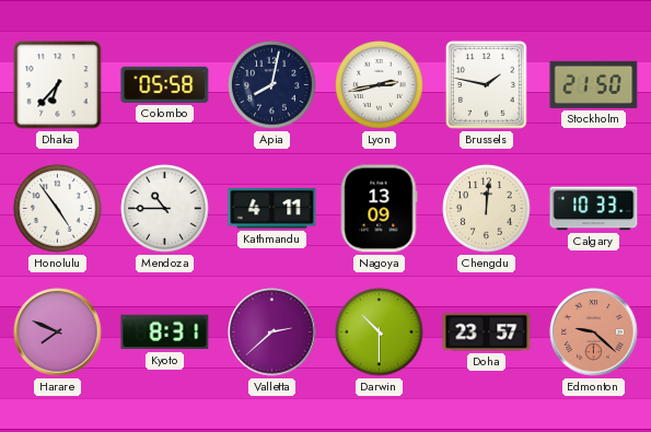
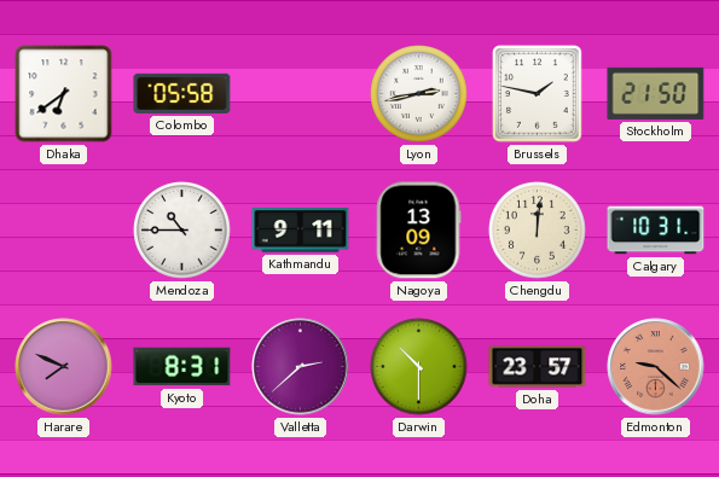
Dhaka: 6:37 -> 6:39
Apia: 8:02 -> none
Honolulu: 4:54 -> none
Kathmandu: 4:11 -> 9:11
Calgary: 10:33 -> 10:31
